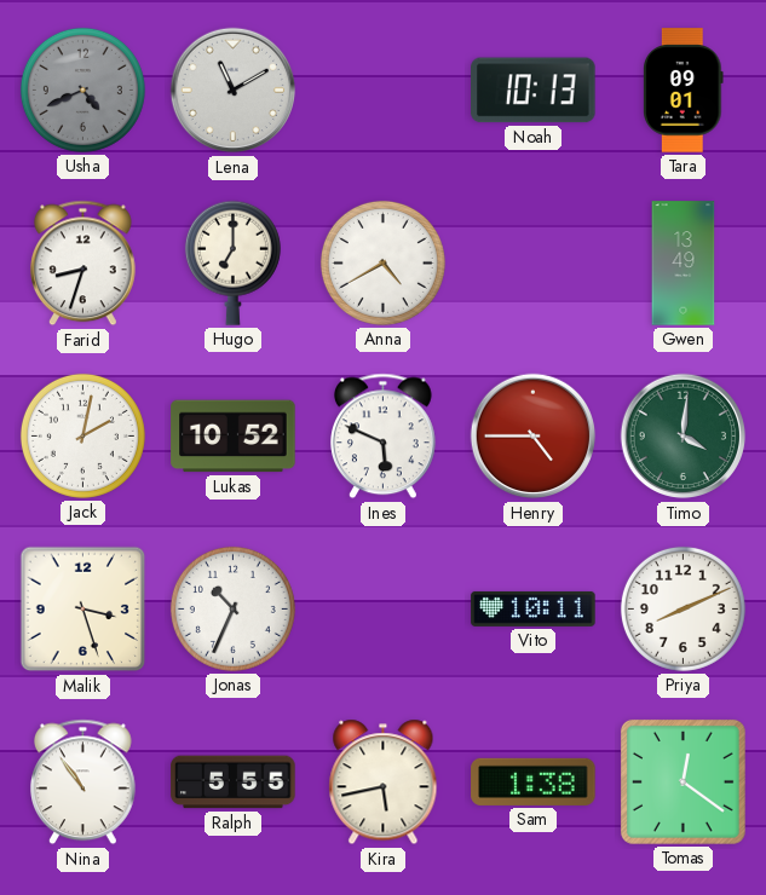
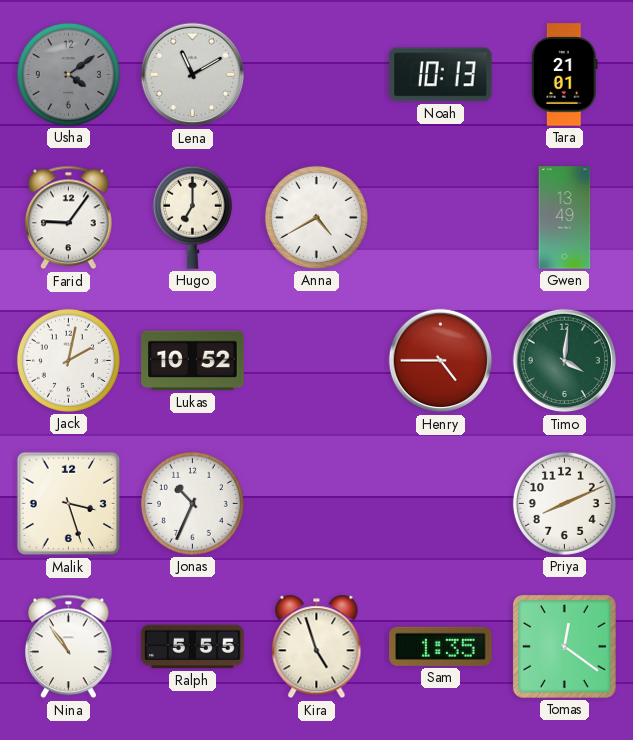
Usha: 4:41 -> 4:09
Tara: 09:01 -> 21:01
Farid: 8:33 -> 9:06
Ines: 5:49 -> none
Vito: 10:11 -> none
Kira: 5:43 -> 4:57
Sam: 1:38 -> 1:35
